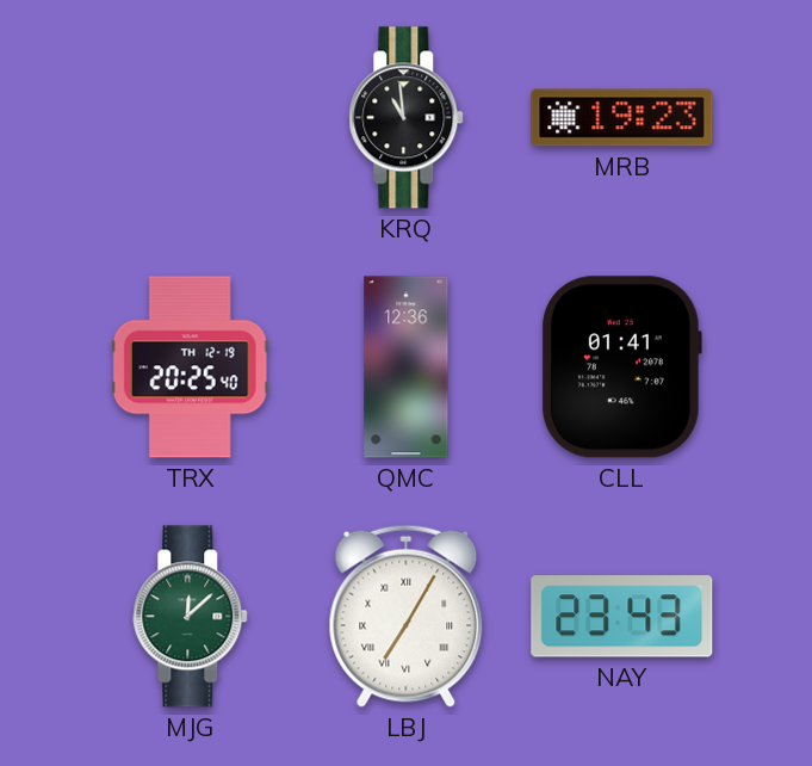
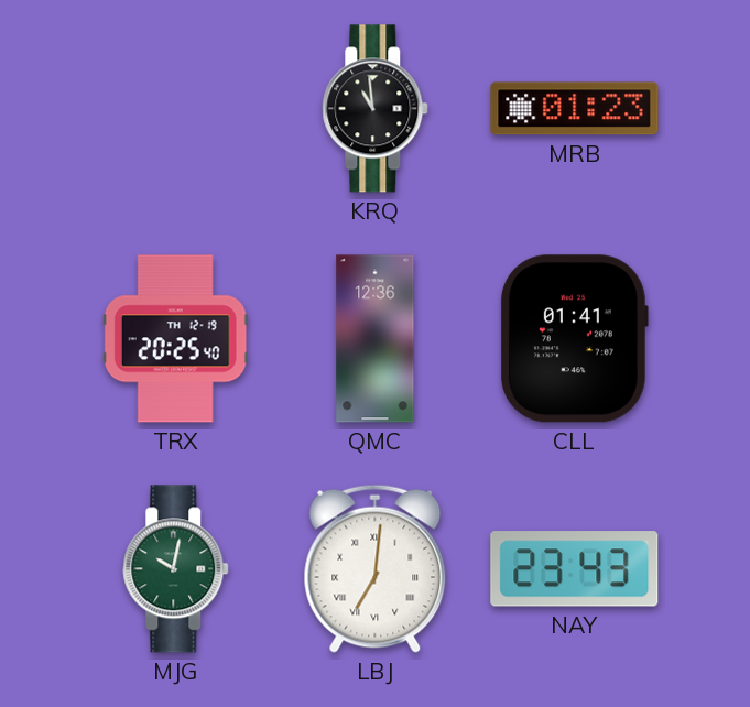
MRB: 19:23 -> 01:23
MJG: 12:08 -> 10:02
LBJ: 7:05 -> 7:01
